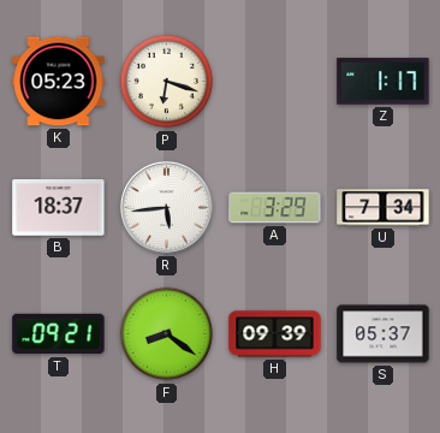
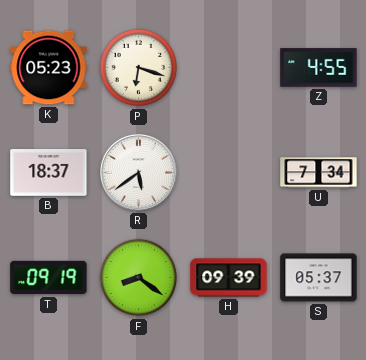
Z: 1:17 -> 4:55
R: 5:44 -> 5:39
A: 3:29 -> none
T: 09:21 -> 09:19
